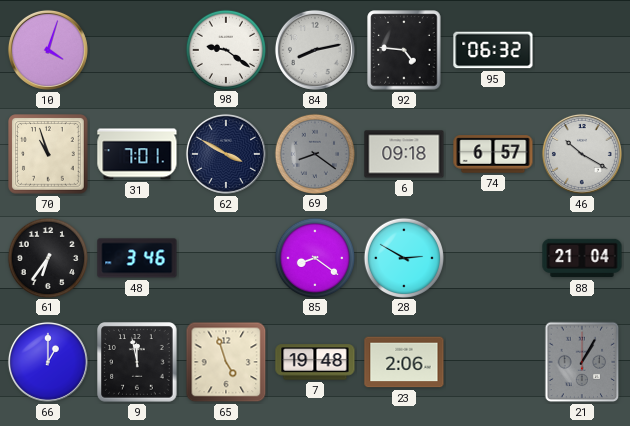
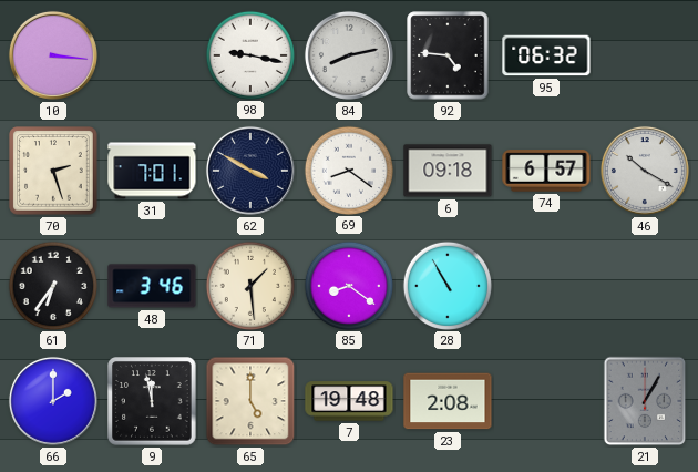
10: 4:03 -> 3:16
98: 9:21 -> 9:17
70: 10:57 -> 2:27
69 dial: grey -> white
71: none -> 1:29
28: 2:50 -> 10:55
88: 21:04 -> none
66: 1:00 -> 2:00
65: 4:57 -> 5:00
23: 2:06 -> 2:08
